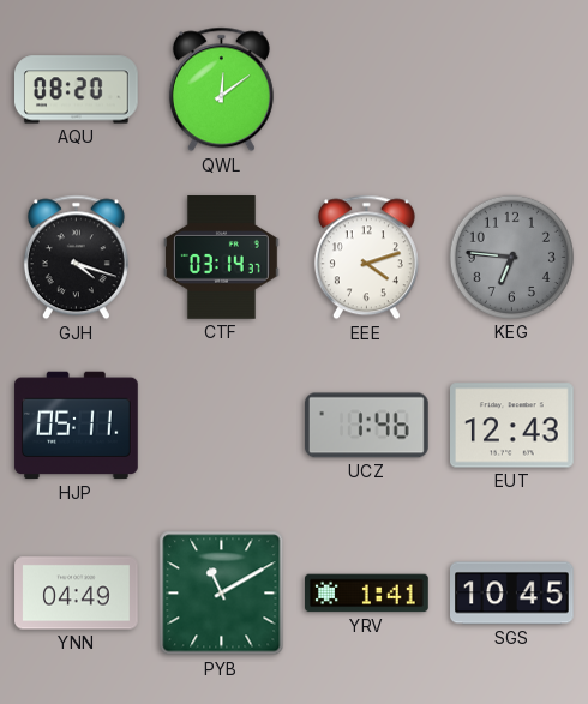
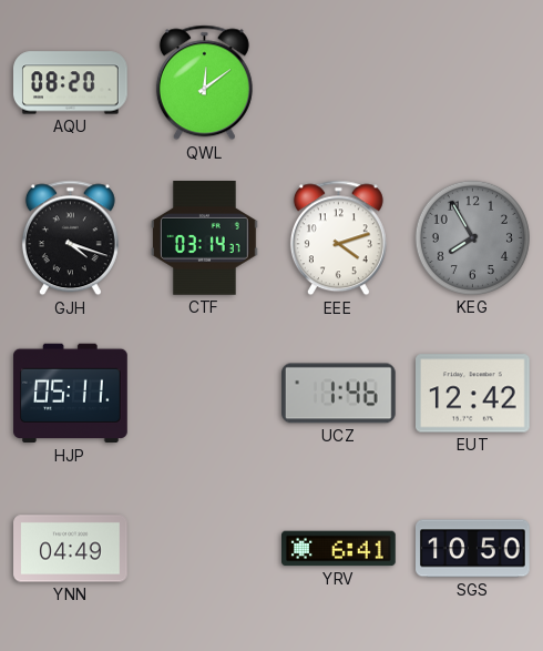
KEG: 6:46 -> 7:55
EUT: 12:43 -> 12:42
PYB: 11:10 -> none
YRV: 1:41 -> 6:41
SGS: 10:45 -> 10:50
